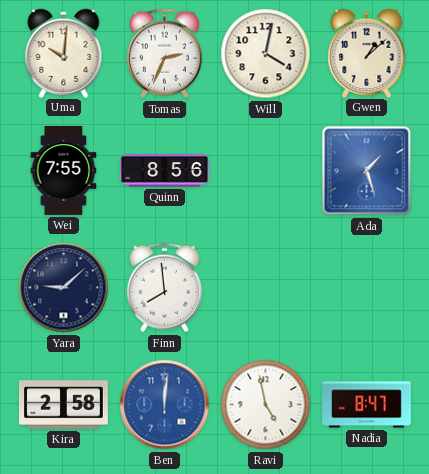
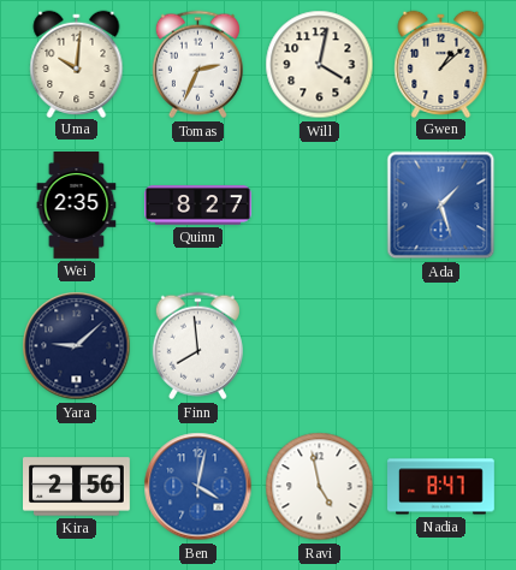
Wei: 7:55 -> 2:35
Quinn: 8:56 -> 8:27
Kira: 2:58 -> 2:56
Ben: 12:01 -> 4:02
